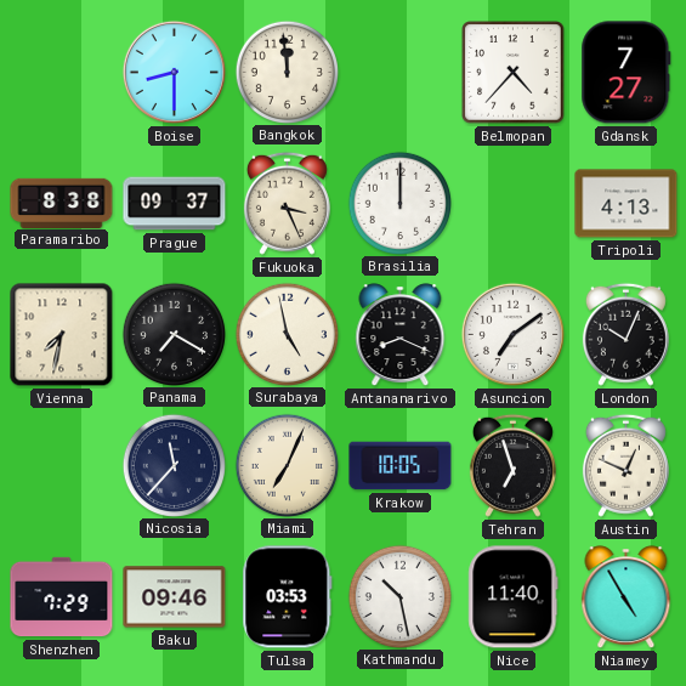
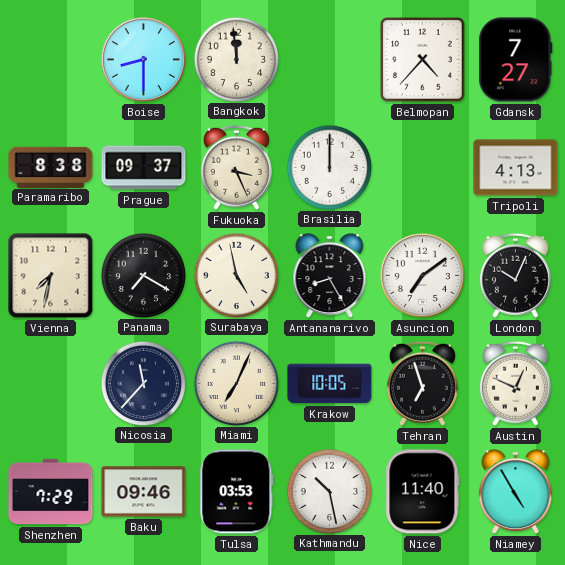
Antananarivo: 8:19 -> 8:25
